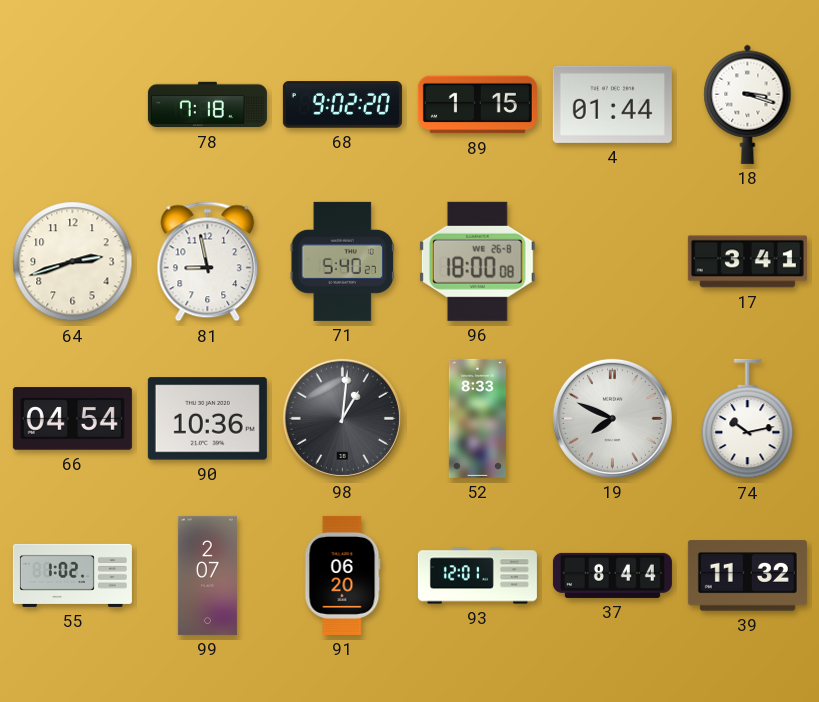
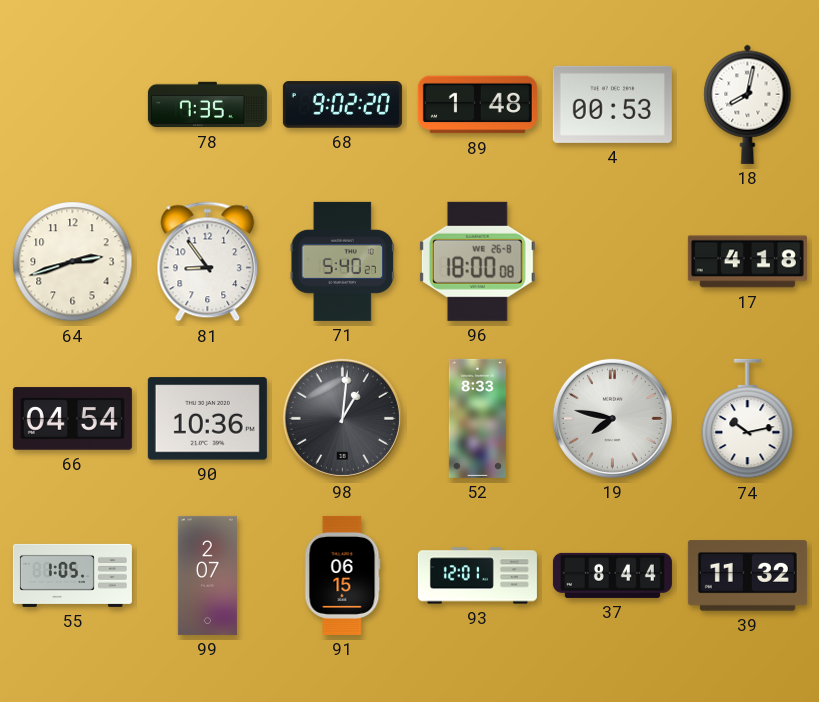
78: 7:18 -> 7:35
89: 1:15 -> 1:48
4: 01:44 -> 00:53
18: 3:18 -> 8:02
81: 8:58 -> 8:54
17: 3:41 -> 4:18
19: 7:49 -> 7:47
55: 1:02 -> 1:05
91: 06:20 -> 06:15
